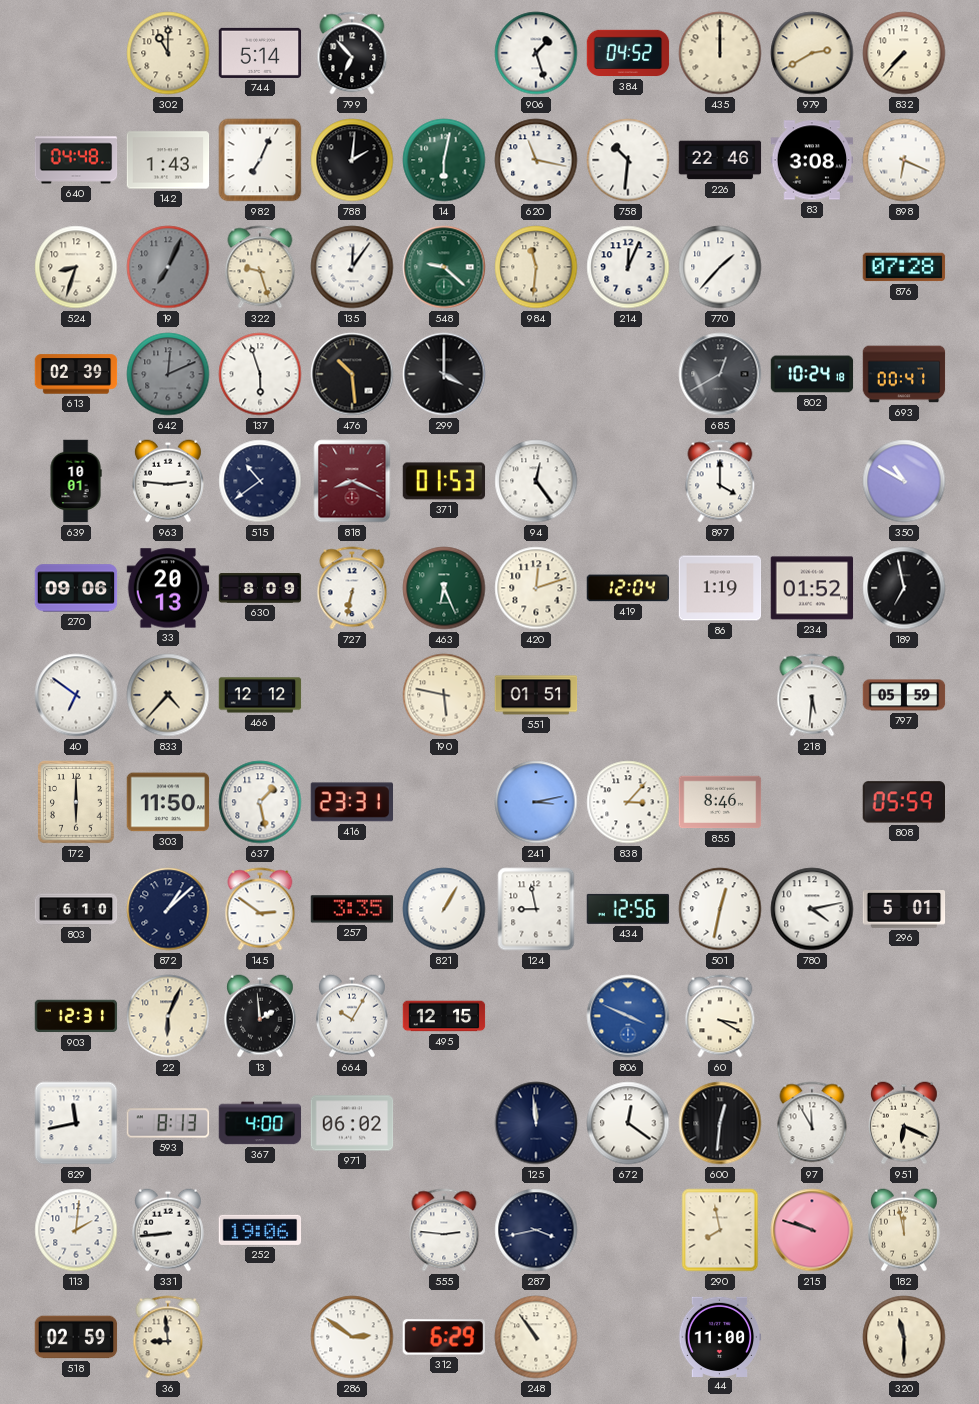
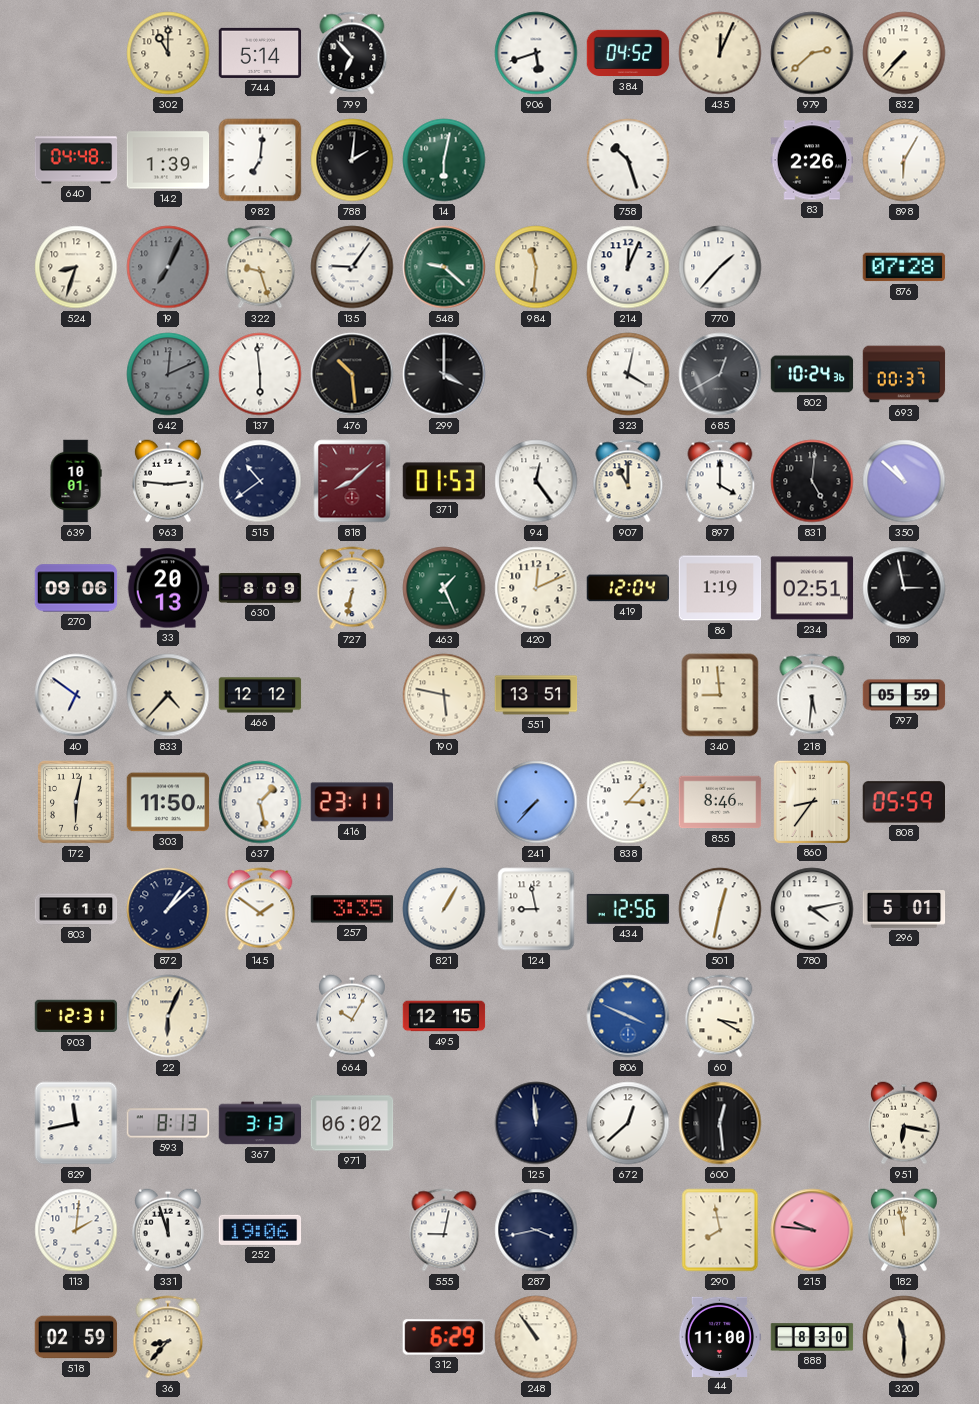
906: 1:27 -> 5:42
435: 12:00 -> 12:04
979: 2:40 -> 2:38
142: 1:43 -> 1:39
982: 7:04 -> 7:01
620: 11:17 -> none
758: 10:31 -> 10:27
226: 22:46 -> none
83: 3:08 -> 2:26
898: 6:19 -> 6:05
135: 12:06 -> 9:06
613: 02:39 -> none
137: 5:57 -> 5:59
323: none -> 4:02
802: 10:24:18 -> 10:24:36
693: 00:41 -> 00:37
818: 8:19 -> 8:08
907: none -> 11:00
831: none -> 5:01
350: 10:50 -> 10:52
463: 6:26 -> 1:26
420: 12:12 -> 12:11
234: 01:52 -> 02:51
189: 6:58 -> 2:58
551: 01:51 -> 13:51
340: none -> 8:59
172: 6:00 -> 6:02
416: 23:31 -> 23:11
241: 3:13 -> 7:37
860: none -> 8:36
145: 2:51 -> 1:51
13: 1:59 -> none
367: 4:00 -> 3:13
672: 12:21 -> 12:38
600: 12:31 -> 12:29
97: 11:55 -> none
951: 6:19 -> 6:17
331: 8:44 -> 11:57
555: 2:46 -> 9:02
215: 9:48 -> 9:46
36: 8:59 -> 8:37
286: 2:51 -> none
888: none -> 8:30
